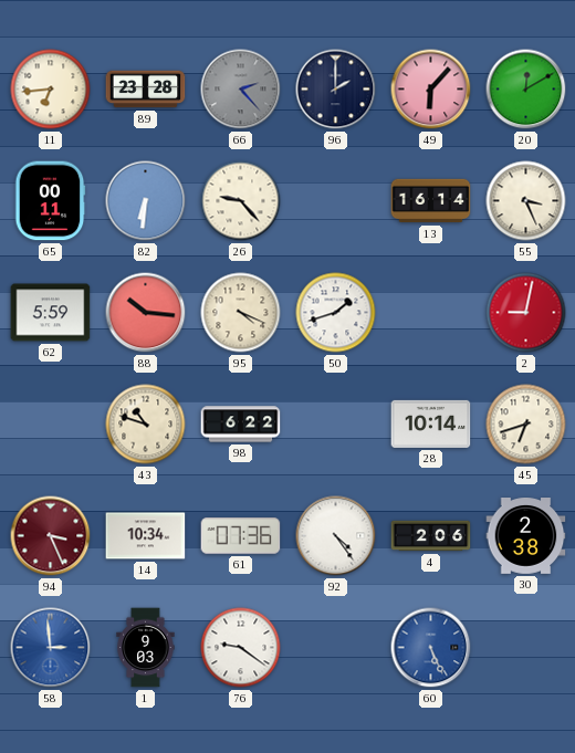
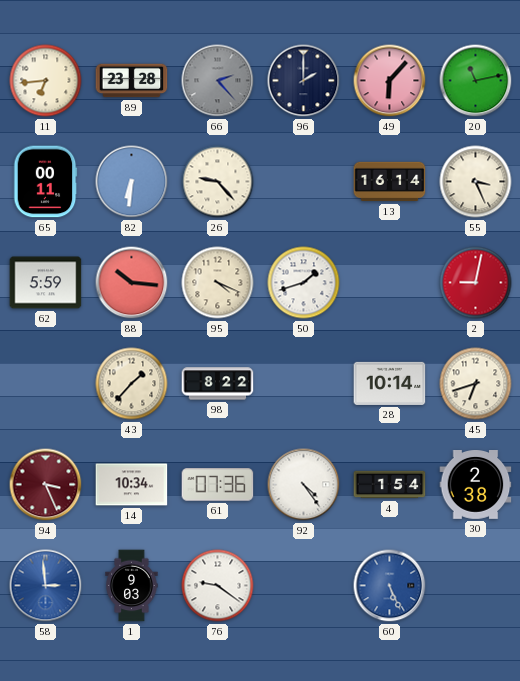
20: 12:10 -> 11:13
43: 10:48 -> 1:37
98: 6:22 -> 8:22
4: 2:06 -> 1:54
